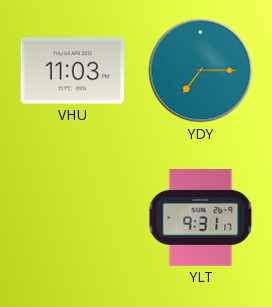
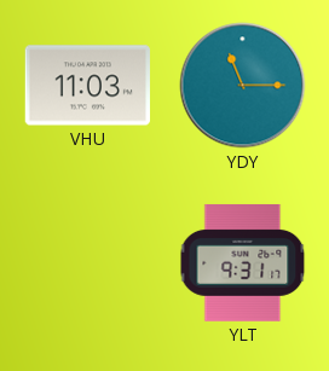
YDY: 7:15 -> 11:15
